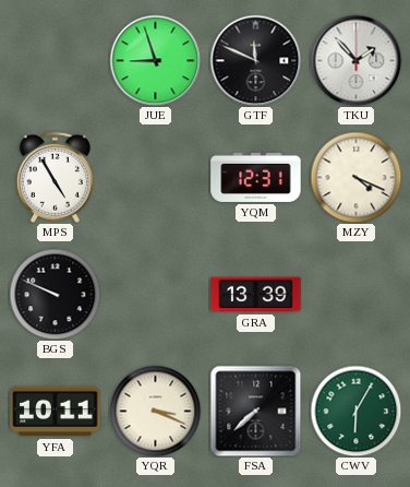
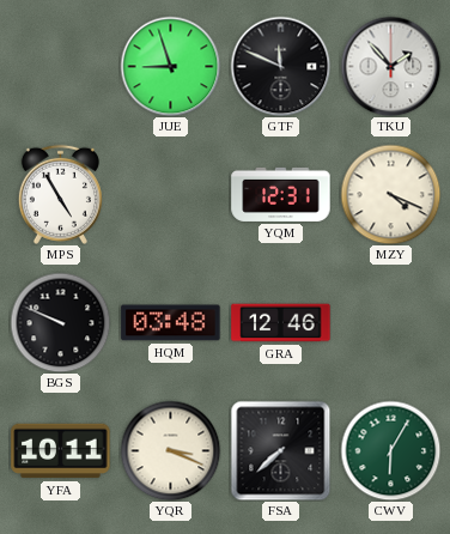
HQM: none -> 03:48
GRA: 13:39 -> 12:46
